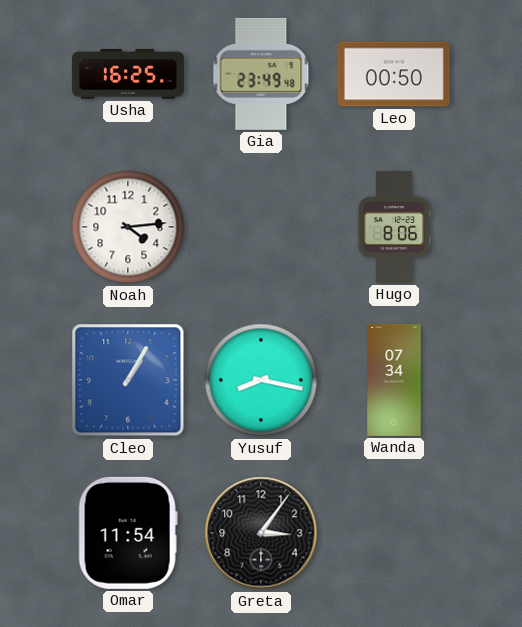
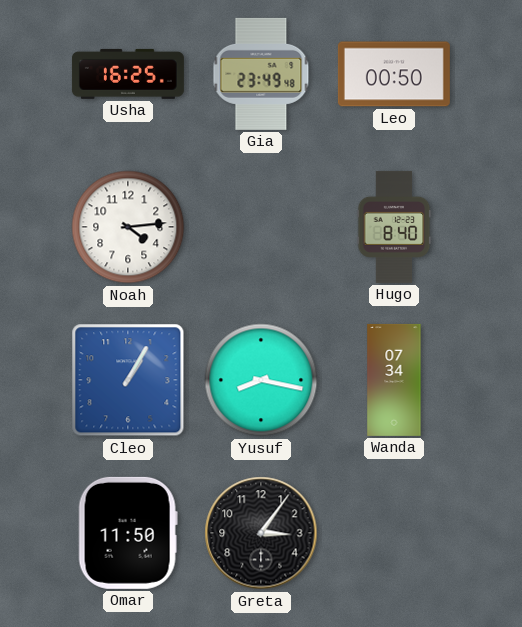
Hugo: 8:06 -> 8:40
Omar: 11:54 -> 11:50
